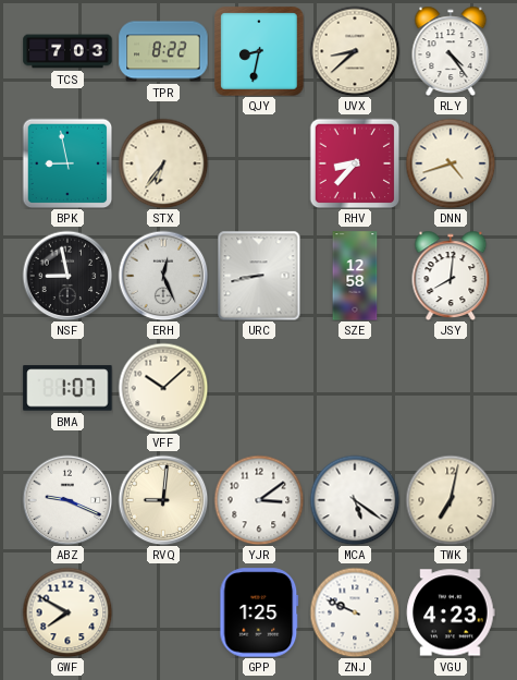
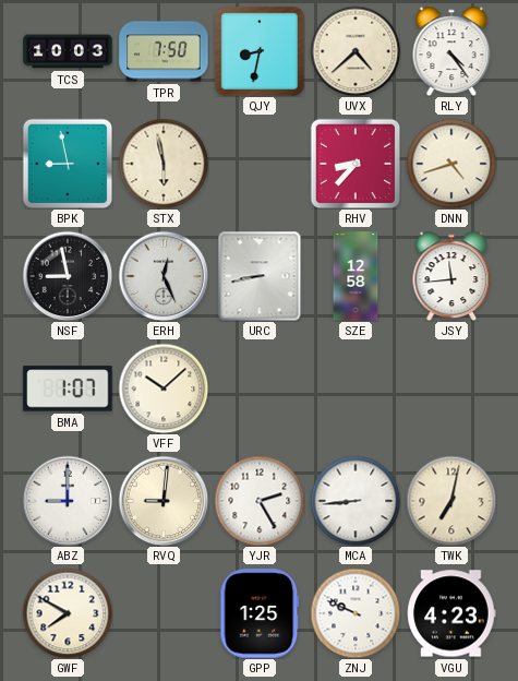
TCS: 7:03 -> 10:03
TPR: 8:22 -> 7:50
UVX: 8:38 -> 4:38
STX: 6:36 -> 5:58
JSY: 8:01 -> 11:44
ABZ: 9:19 -> 9:00
YJR: 3:09 -> 2:25
MCA: 5:21 -> 8:44
